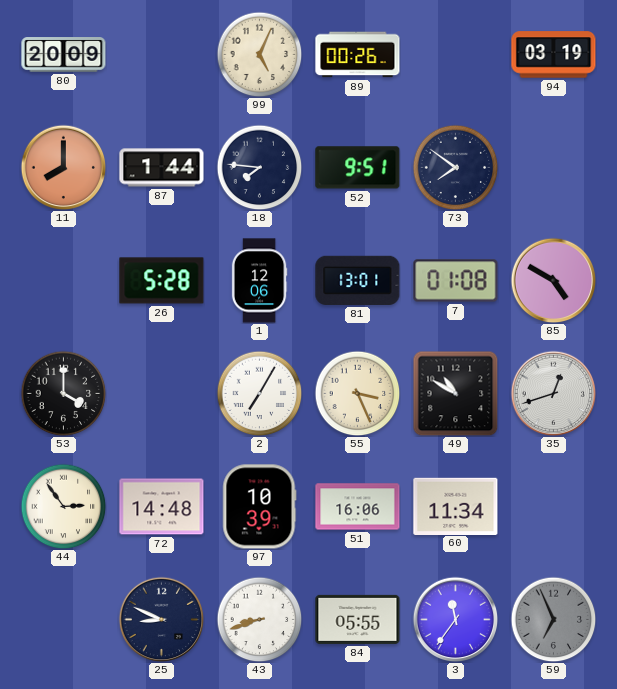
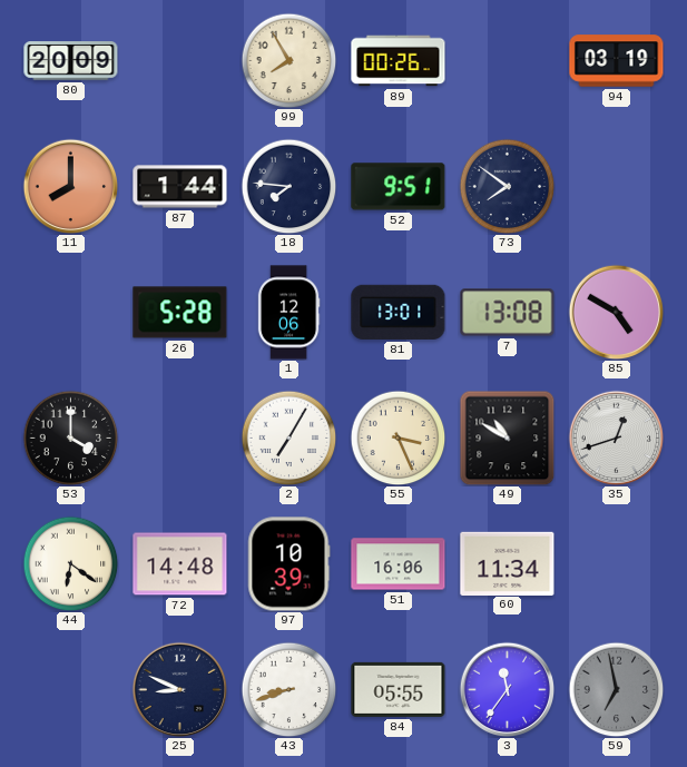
99: 5:04 -> 7:55
7: 01:08 -> 13:08
44: 2:54 -> 6:21
59: 6:56 -> 6:58
